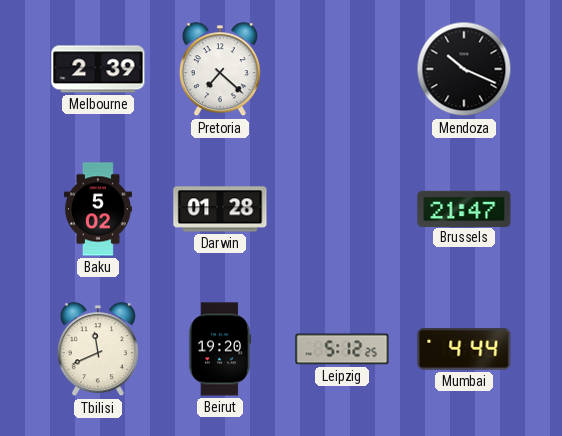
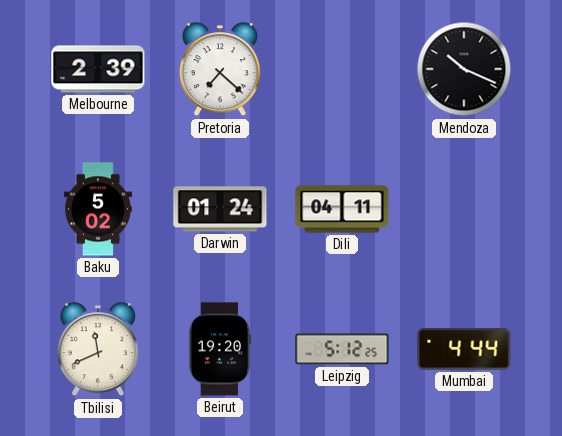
Darwin: 01:28 -> 01:24
Dili: none -> 04:11
Brussels: 21:47 -> none
